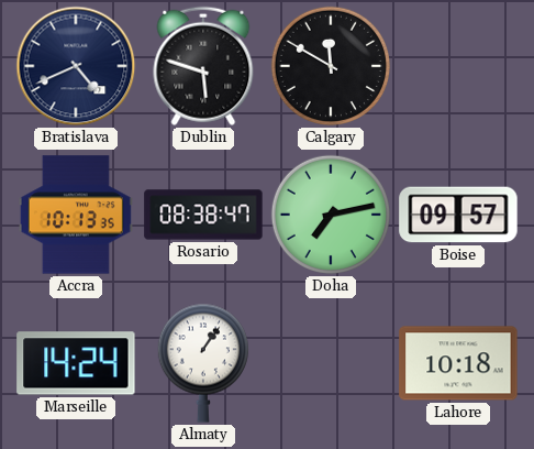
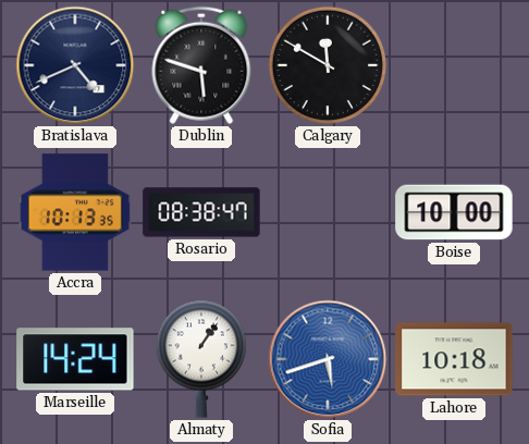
Doha: 7:13 -> none
Boise: 09:57 -> 10:00
Sofia: none -> 5:42
